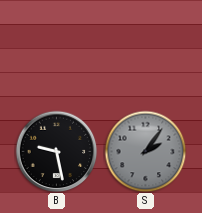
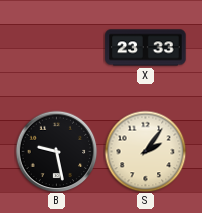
X: none -> 23:33
S dial: grey -> cream
